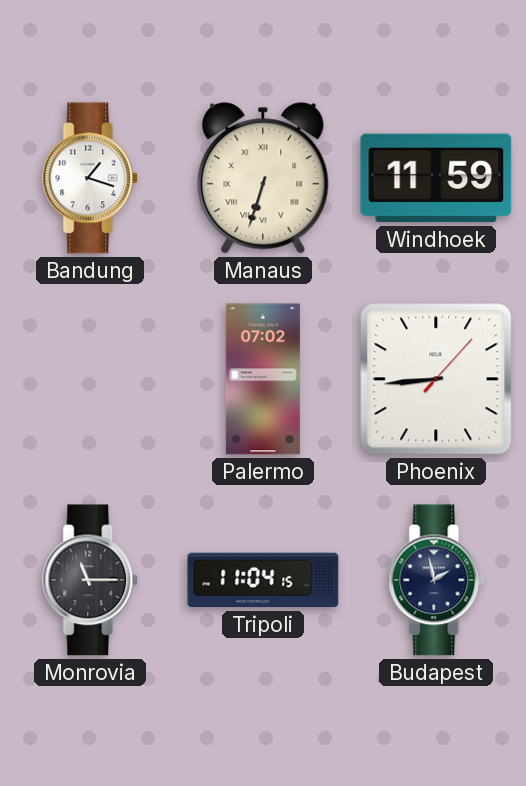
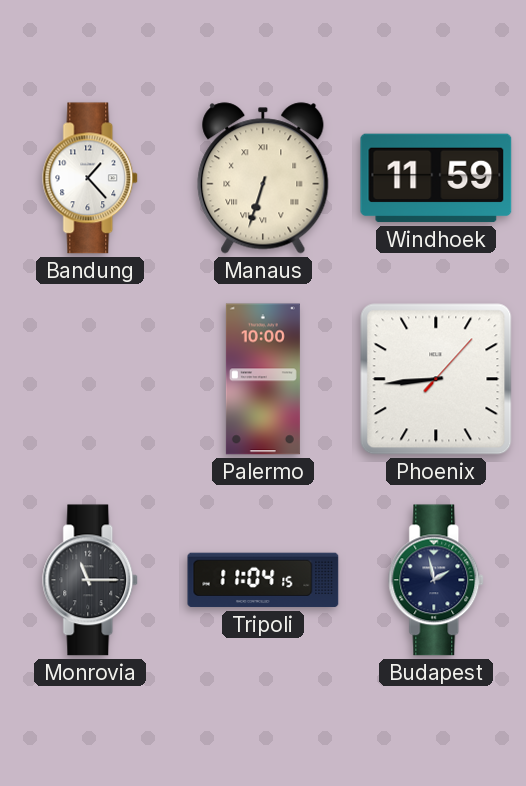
Bandung: 1:18 -> 1:23
Palermo: 07:02 -> 10:00
